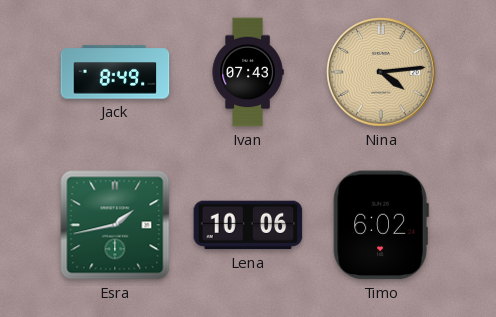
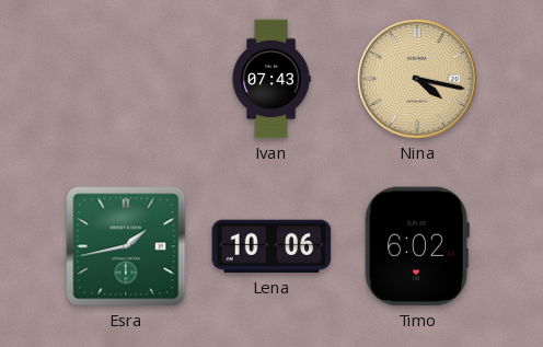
Jack: 8:49 -> none
Nina: 4:14 -> 4:17
